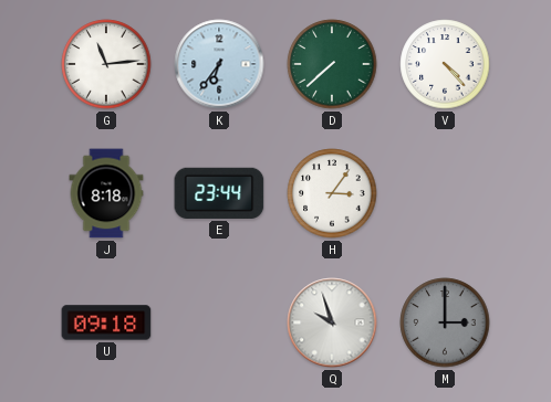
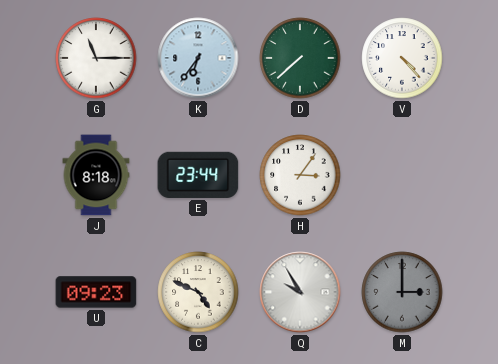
G: 11:14 -> 11:15
U: 09:18 -> 09:23
C: none -> 4:49
Q: 9:57 -> 9:55
